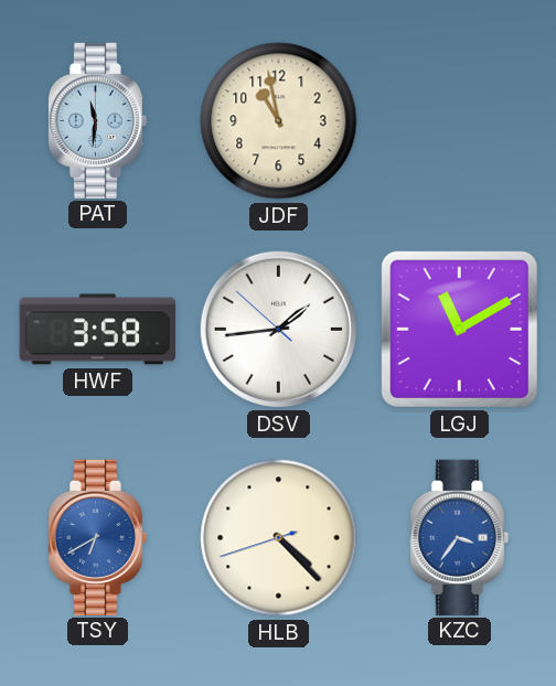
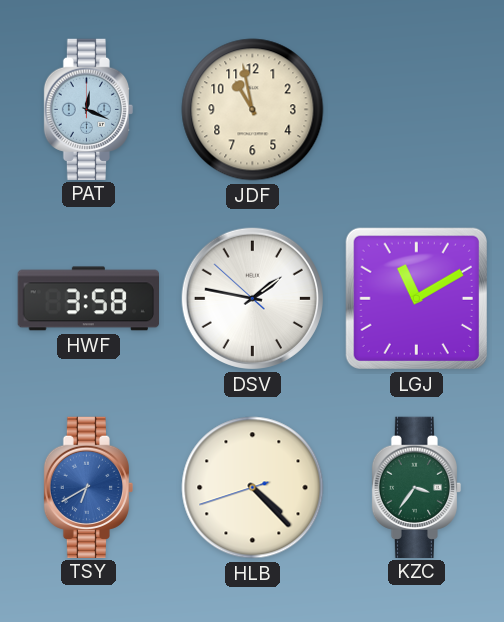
PAT: 11:31 -> 12:19
DSV: 1:43 -> 1:46
KZC dial: blue -> green
